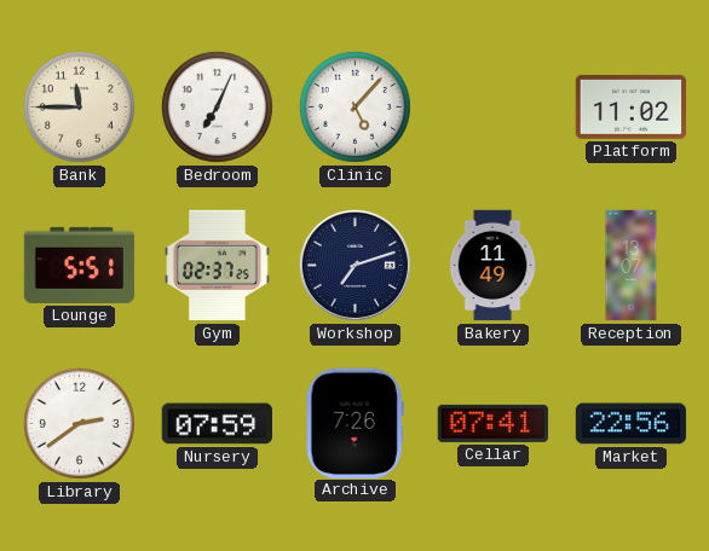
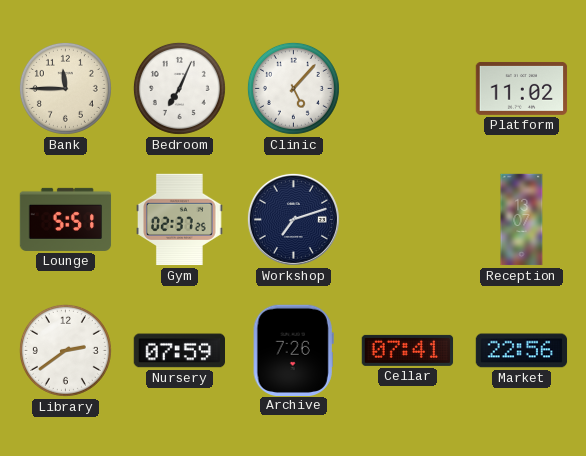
Bakery: 11:49 -> none
